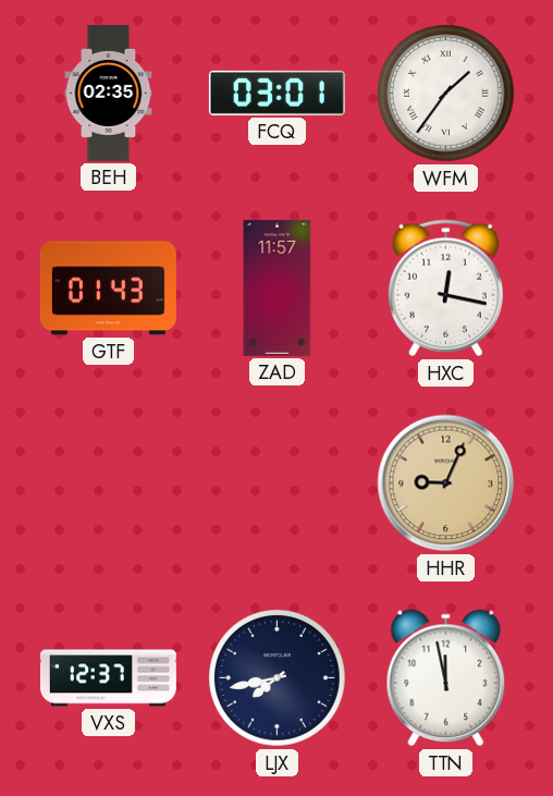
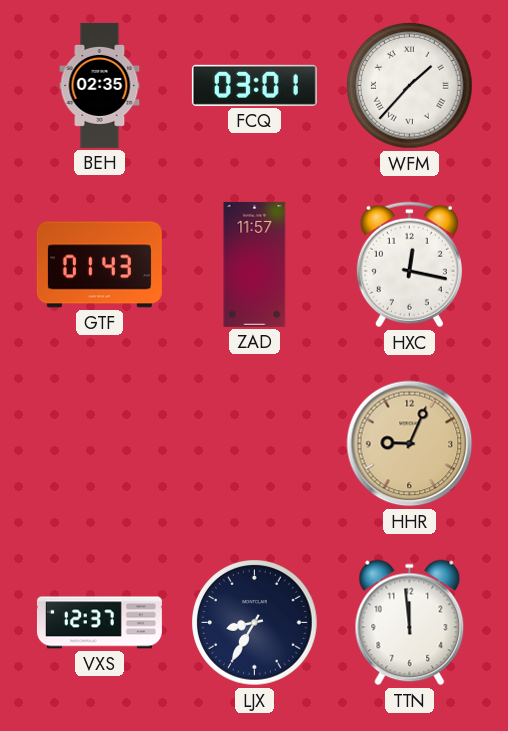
WFM: 1:36 -> 1:37
LJX: 7:43 -> 8:35
TTN: 11:58 -> 11:59
